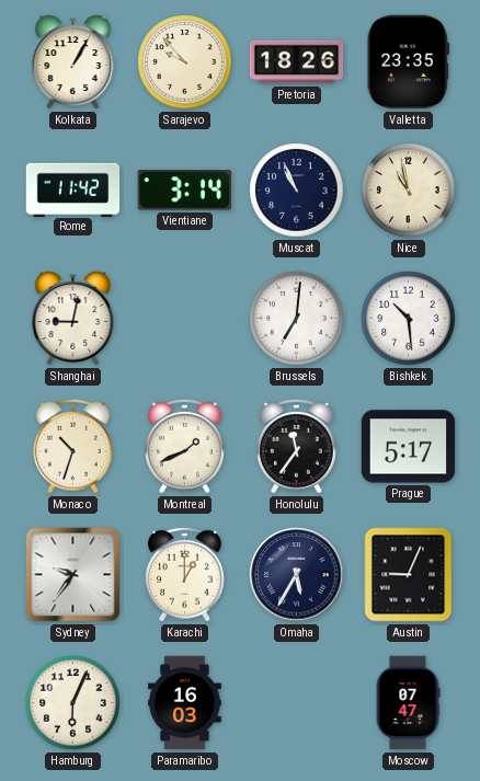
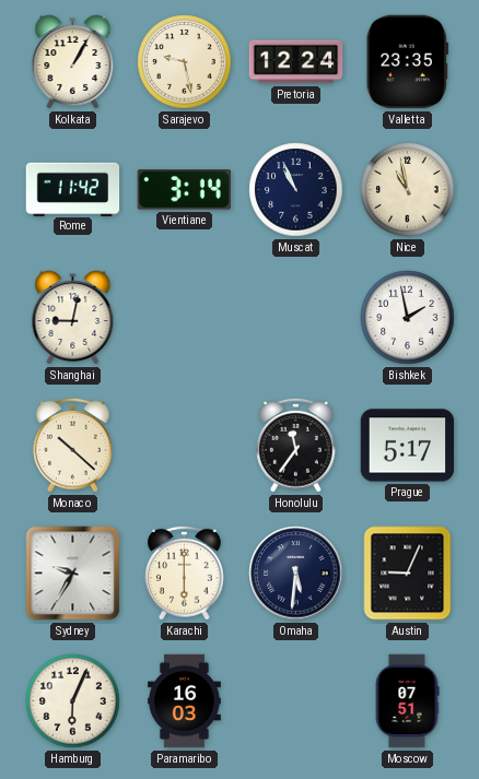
Sarajevo: 9:53 -> 9:28
Pretoria: 18:26 -> 12:24
Brussels: 7:01 -> none
Bishkek: 10:29 -> 1:58
Monaco: 10:33 -> 10:22
Montreal: 1:41 -> none
Sydney: 9:36 -> 9:35
Karachi: 1:00 -> 6:00
Omaha: 5:35 -> 5:31
Moscow: 07:47 -> 07:51
